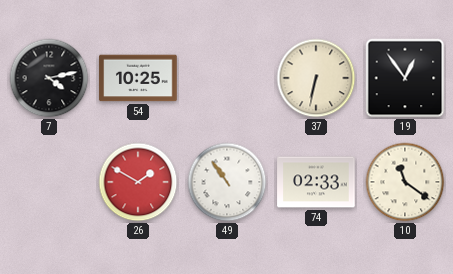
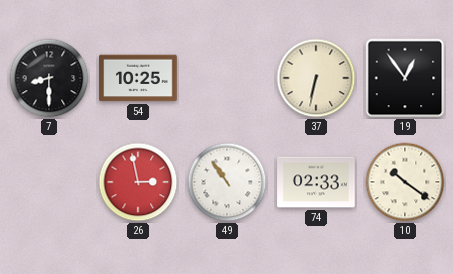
7: 4:13 -> 8:30
26: 1:50 -> 2:58
10: 11:21 -> 10:21
